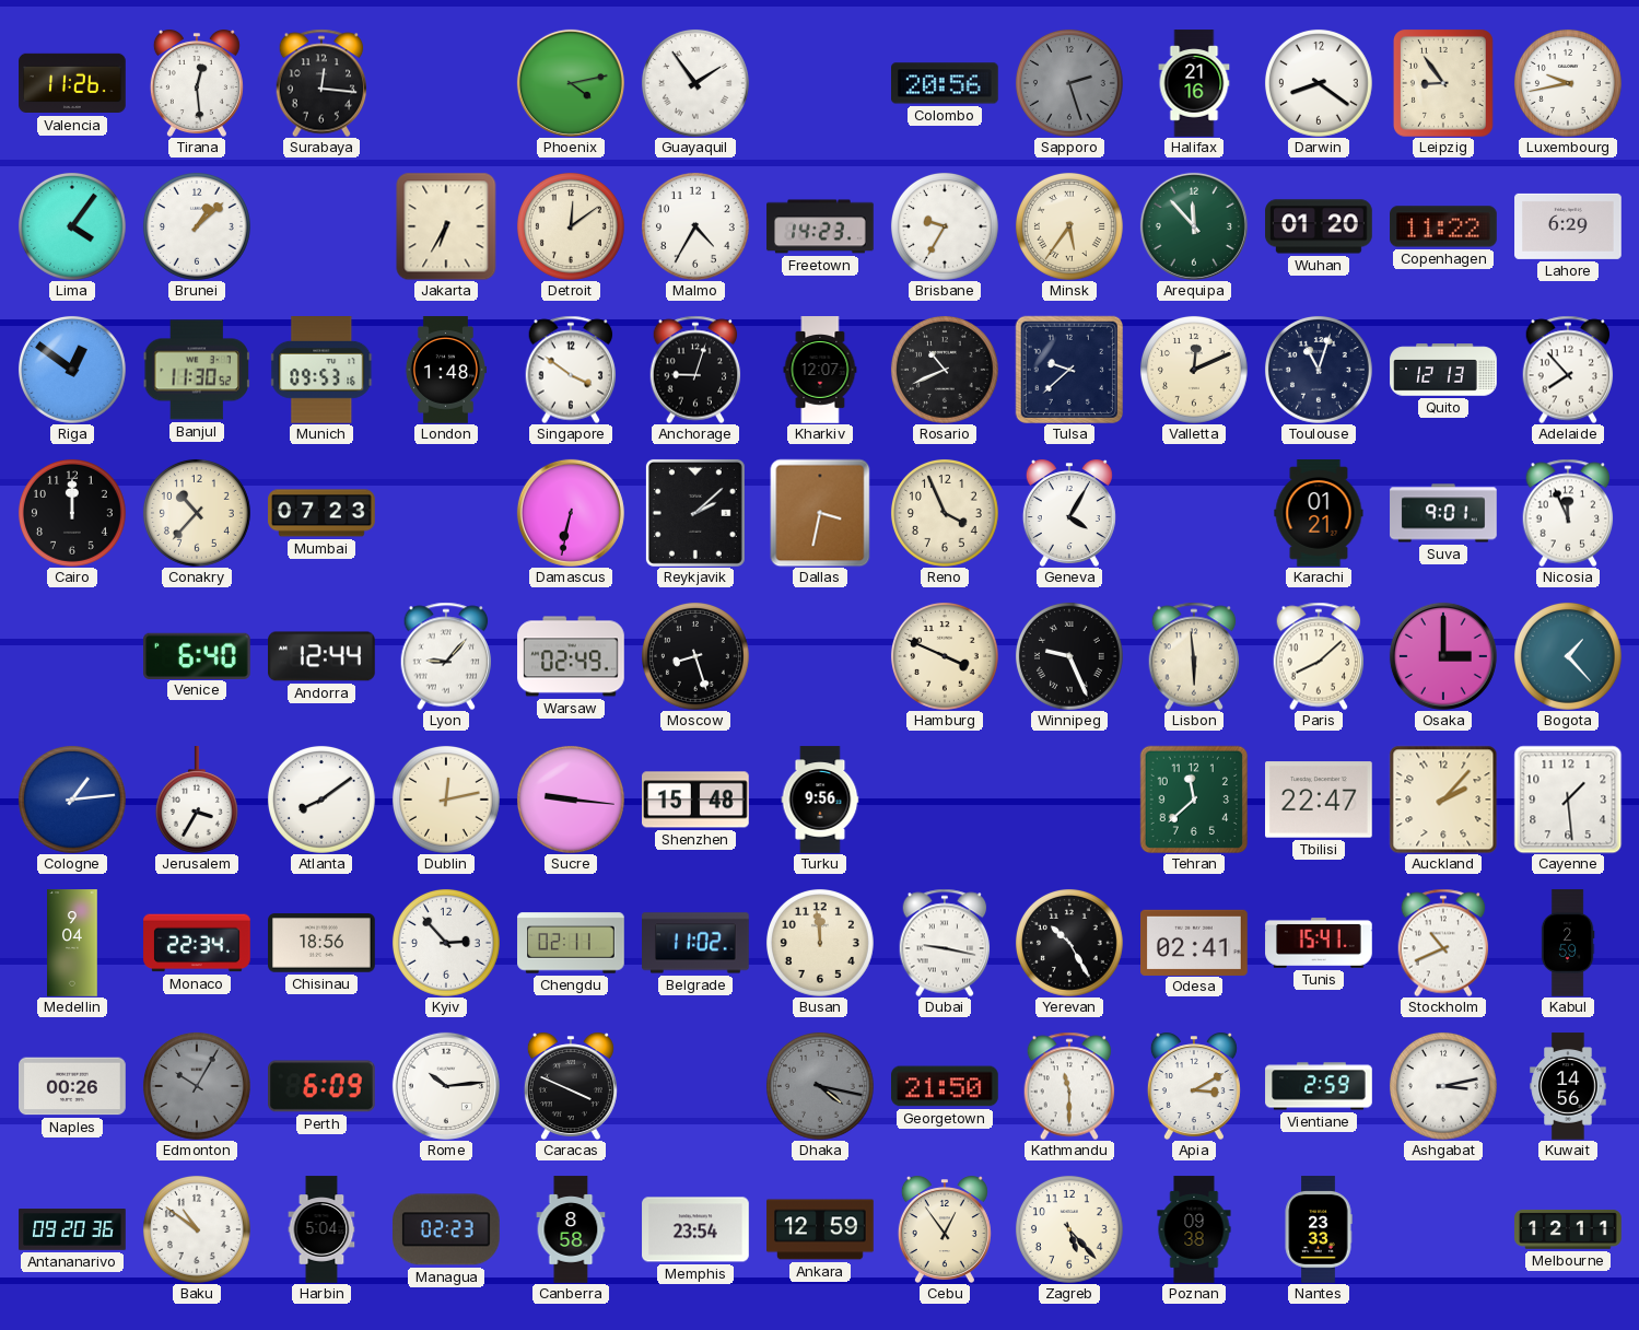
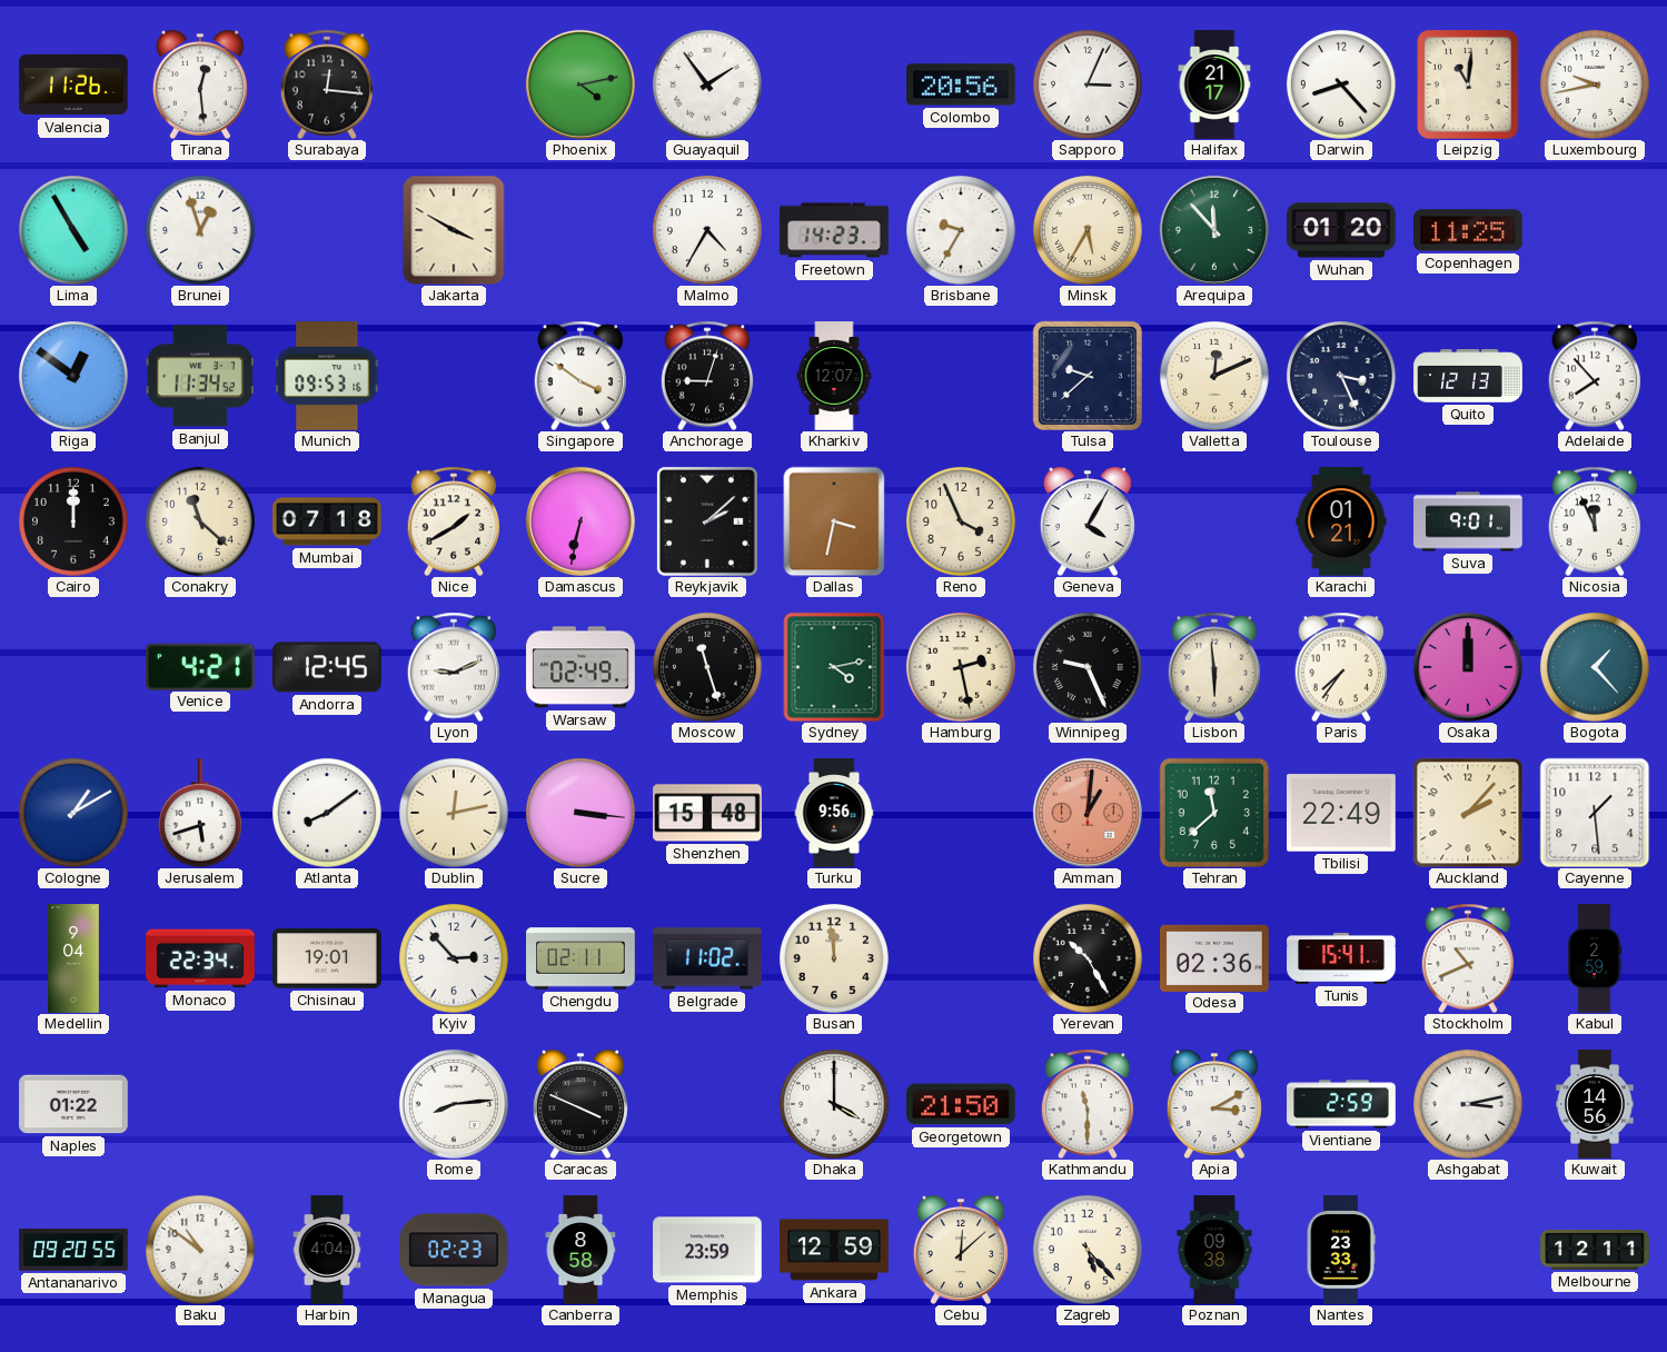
Sapporo: 2:27 -> 3:04
Sapporo dial: grey -> white
Halifax: 21:16 -> 21:17
Darwin: 8:21 -> 8:23
Leipzig: 8:54 -> 11:01
Lima: 4:06 -> 4:55
Brunei: 1:08 -> 12:57
Jakarta: 6:35 -> 3:50
Detroit: 12:09 -> none
Minsk: 5:36 -> 5:35
Copenhagen: 11:22 -> 11:25
Lahore: 6:29 -> none
Banjul: 11:30 -> 11:34
London: 1:48 -> none
Rosario: 10:41 -> none
Toulouse: 11:03 -> 3:26
Conakry: 10:37 -> 11:22
Mumbai: 07:23 -> 07:18
Nice: none -> 1:40
Venice: 6:40 -> 4:21
Andorra: 12:44 -> 12:45
Lyon: 9:07 -> 9:11
Moscow: 8:27 -> 11:27
Sydney: none -> 4:13
Hamburg: 3:49 -> 2:28
Paris: 8:08 -> 7:36
Osaka: 3:00 -> 12:00
Cologne: 1:14 -> 1:10
Jerusalem: 3:35 -> 5:42
Sucre: 9:16 -> 3:16
Amman: none -> 1:01
Tbilisi: 22:47 -> 22:49
Chisinau: 18:56 -> 19:01
Dubai: 9:17 -> none
Odesa: 02:41 -> 02:36
Naples: 00:26 -> 01:22
Edmonton: 10:05 -> none
Perth: 6:09 -> none
Rome: 10:14 -> 8:14
Dhaka: 4:17 -> 4:00
Dhaka dial: grey -> white
Antananarivo: 09:20:36 -> 09:20:55
Harbin: 5:04 -> 4:04
Memphis: 23:54 -> 23:59
Cebu: 12:54 -> 12:08
